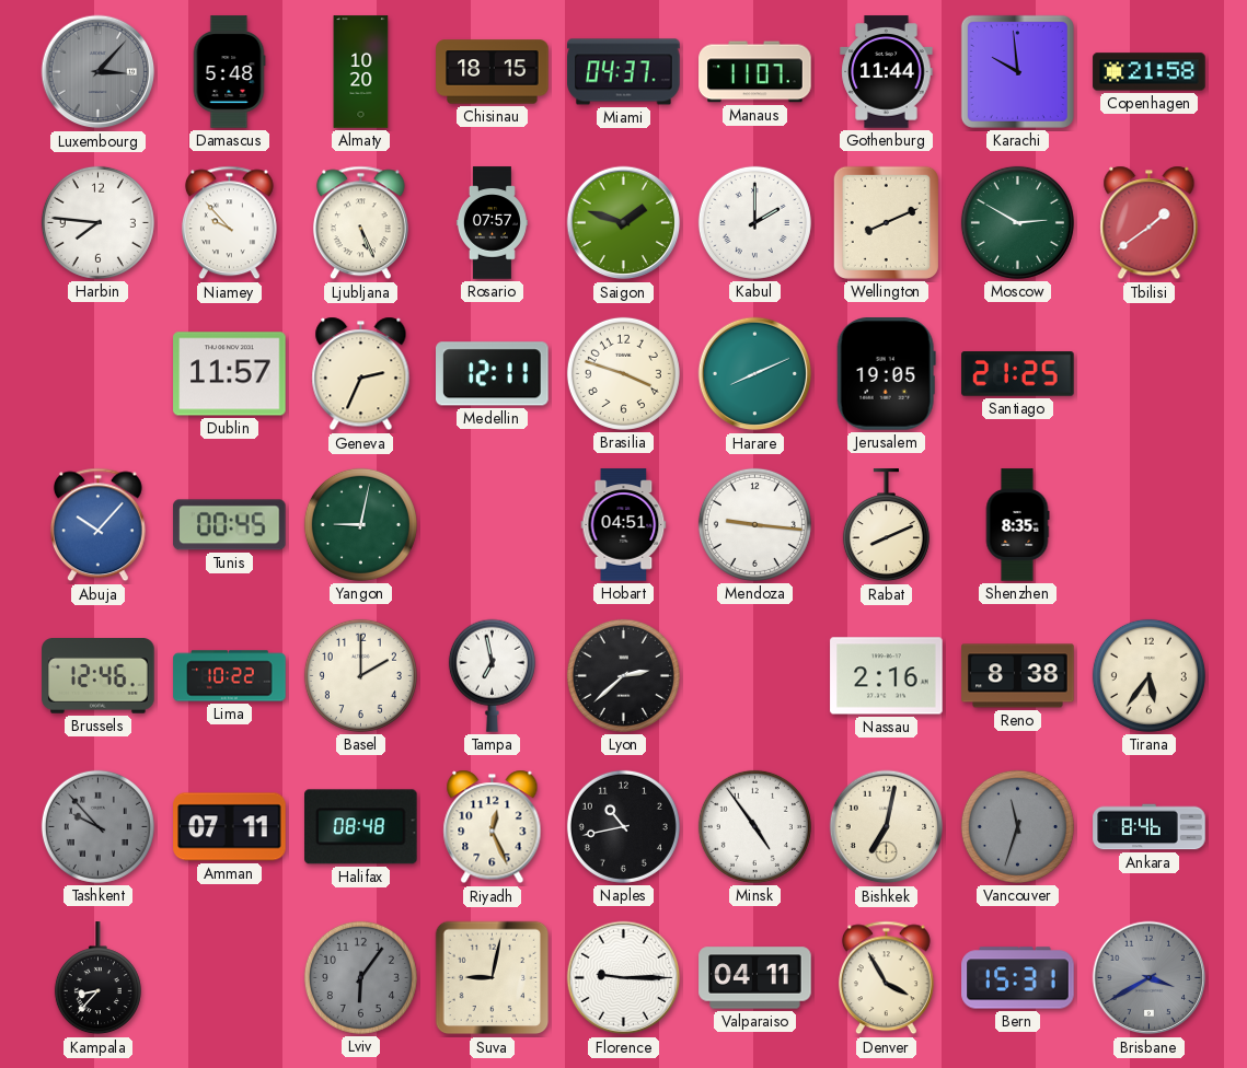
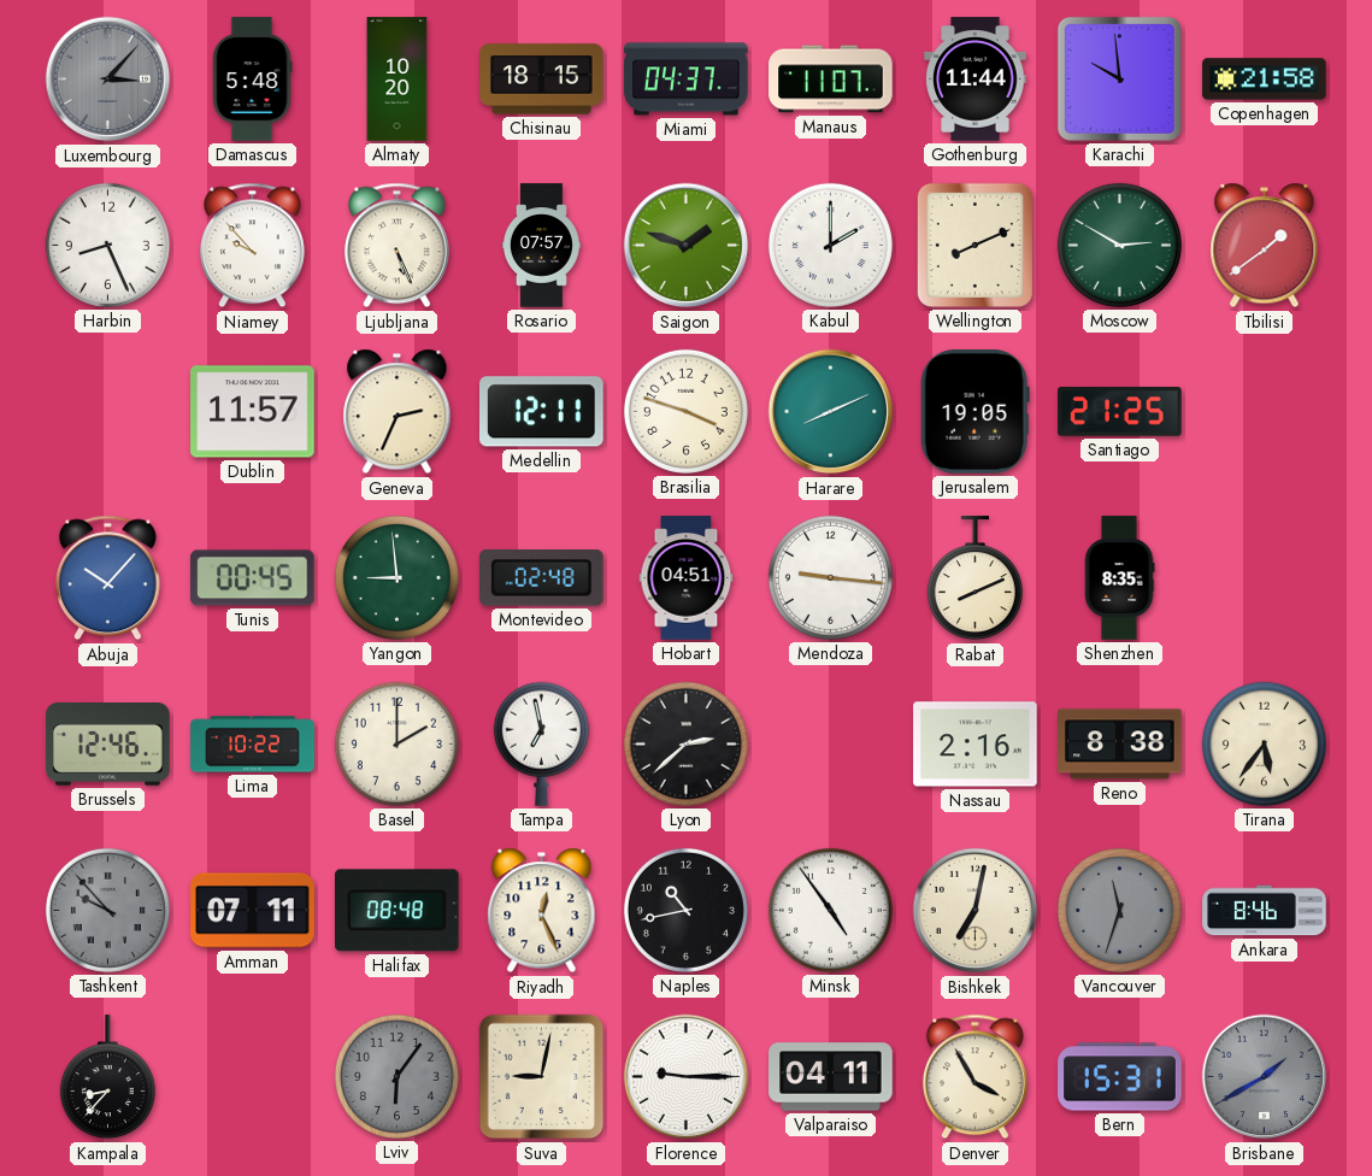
Harbin: 7:46 -> 8:26
Yangon: 9:02 -> 8:59
Montevideo: none -> 02:48
Brisbane: 3:40 -> 1:40
